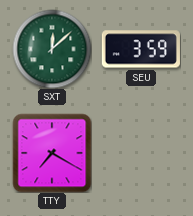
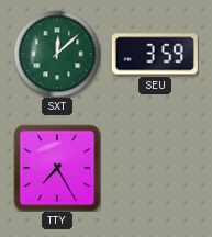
TTY: 7:20 -> 7:25
